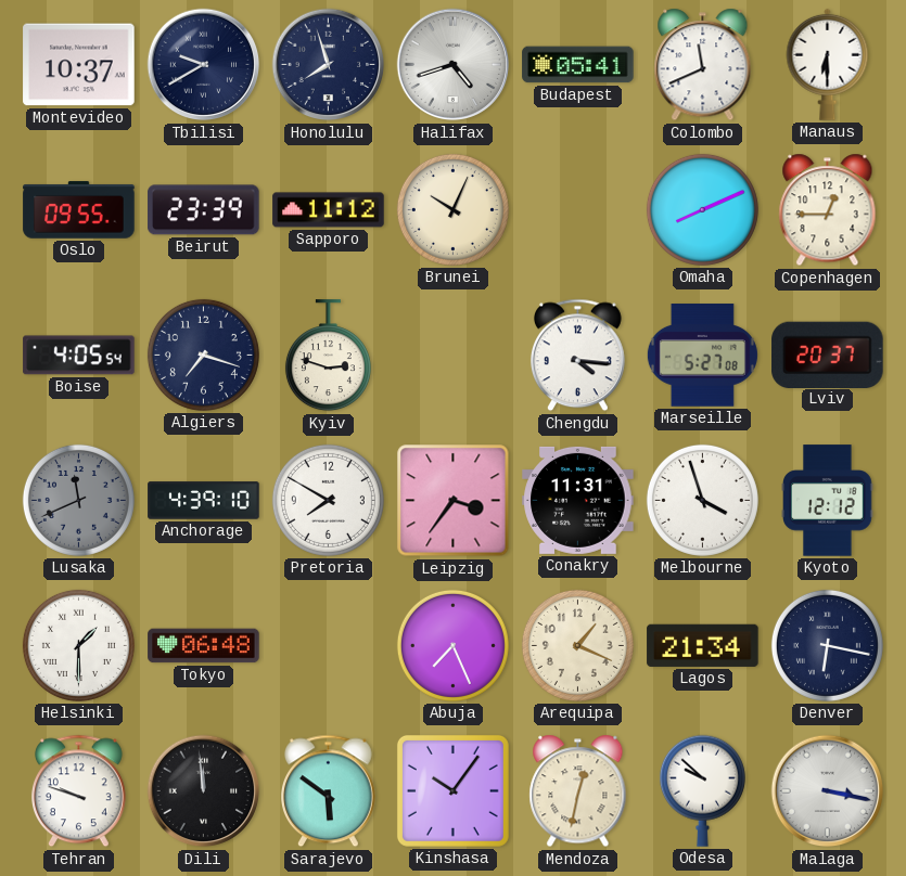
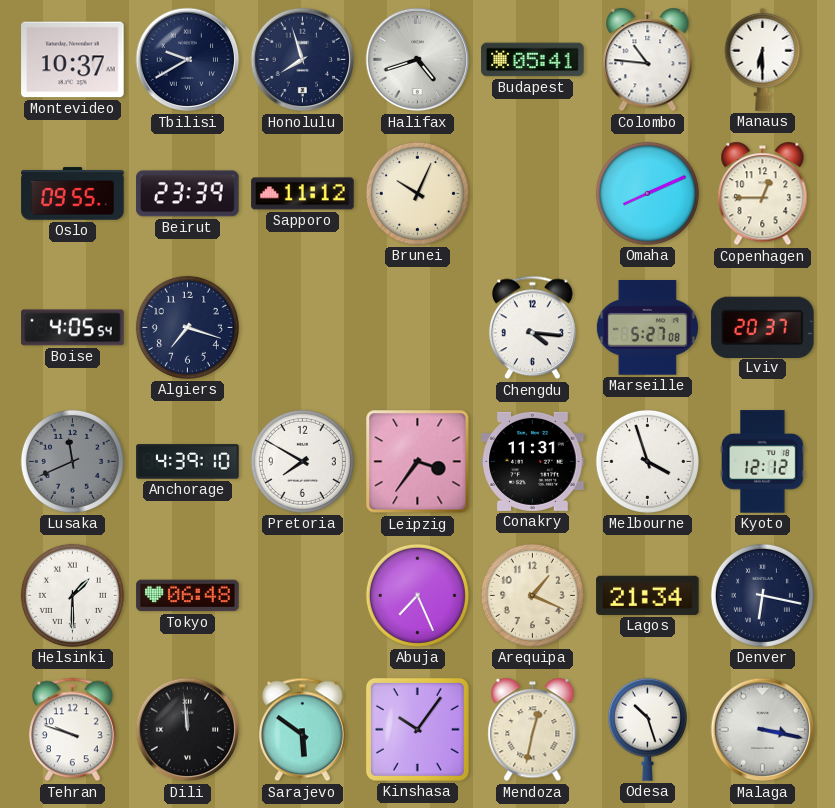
Colombo: 11:41 -> 10:46
Kyiv: 2:48 -> none
Odesa: 9:52 -> 10:27
